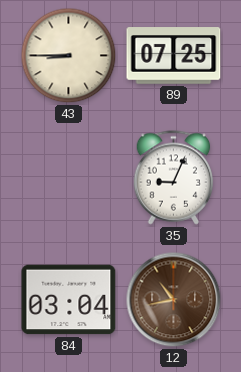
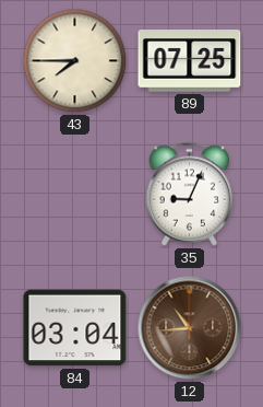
43: 8:45 -> 7:45
12: 10:43 -> 10:44
